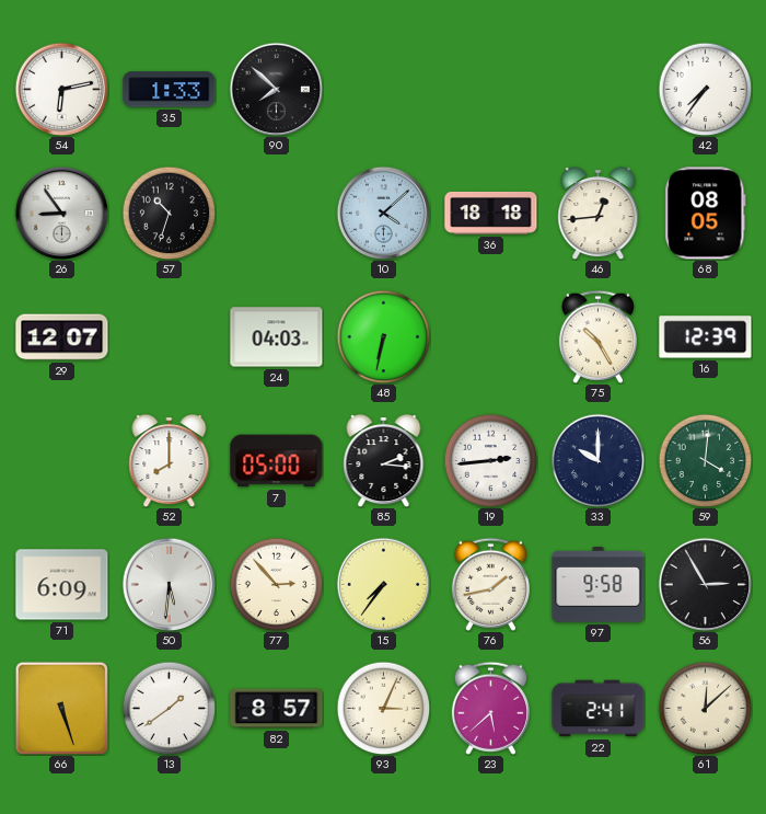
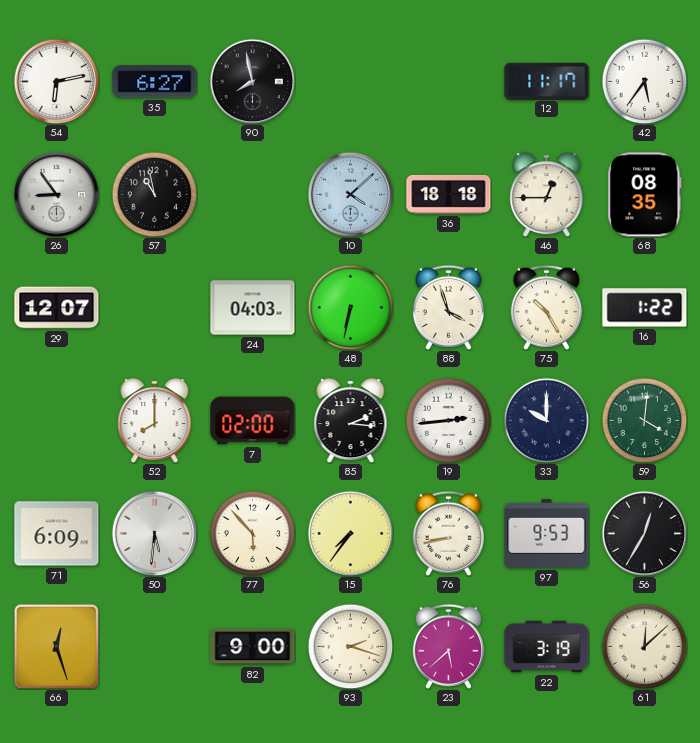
35: 1:33 -> 6:27
90: 7:52 -> 7:58
12: none -> 11:17
42: 7:36 -> 5:36
57: 10:33 -> 10:58
46: 12:44 -> 12:45
68: 08:05 -> 08:35
88: none -> 3:57
16: 12:39 -> 1:22
7: 05:00 -> 02:00
77: 2:53 -> 5:53
76: 1:43 -> 8:43
97: 9:58 -> 9:53
56: 2:55 -> 12:35
66: 5:27 -> 12:27
13: 1:39 -> none
82: 8:57 -> 9:00
93: 3:04 -> 2:18
22: 2:41 -> 3:19
